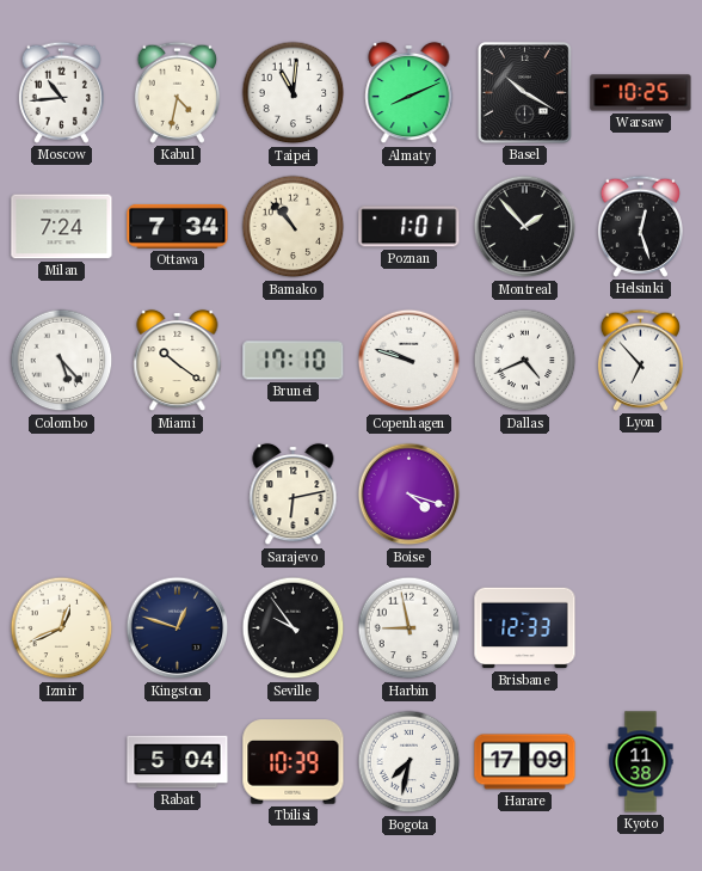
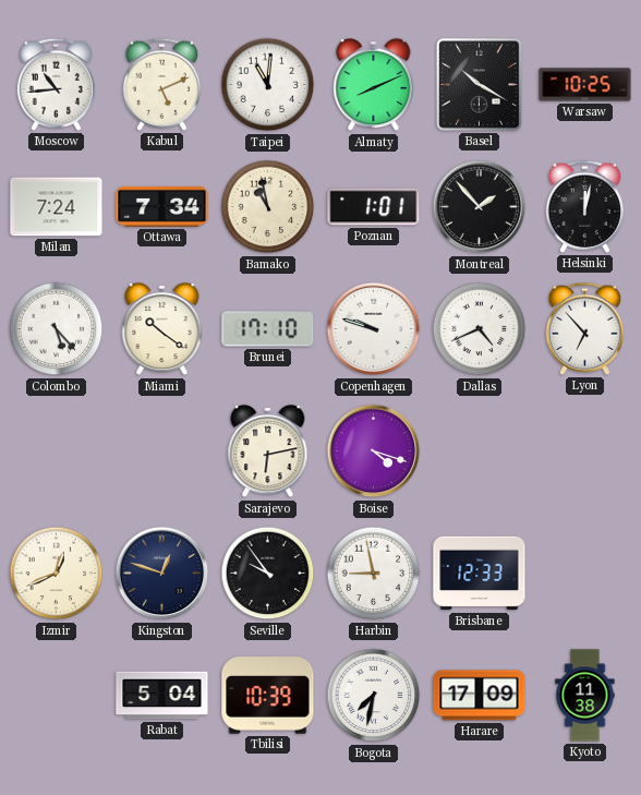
Kabul: 4:32 -> 5:11
Bamako: 10:53 -> 10:58
Helsinki: 12:27 -> 12:02
